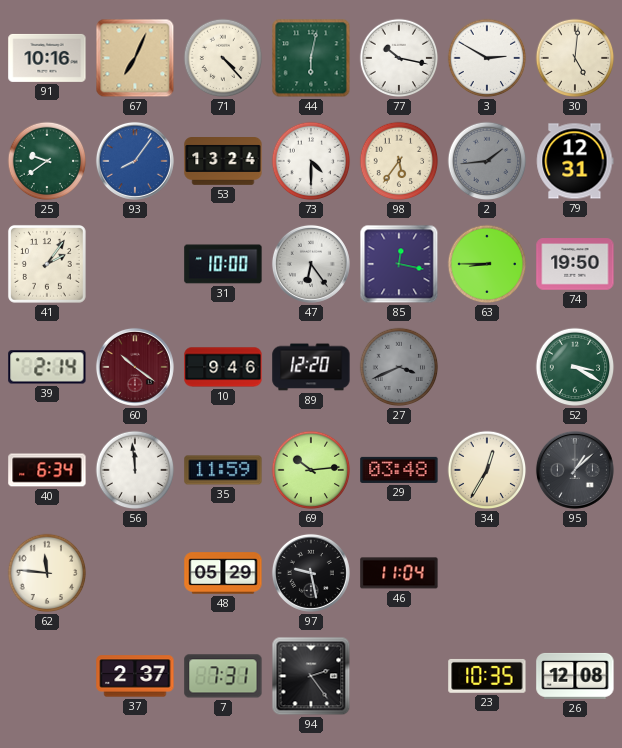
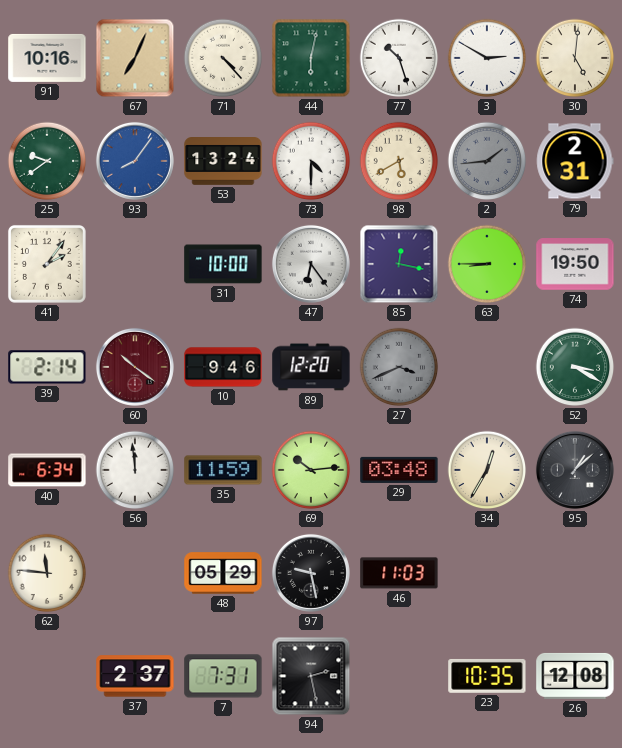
77: 10:17 -> 10:27
98: 5:36 -> 5:40
79: 12:31 -> 2:31
46: 11:04 -> 11:03
94: 2:24 -> 2:28
